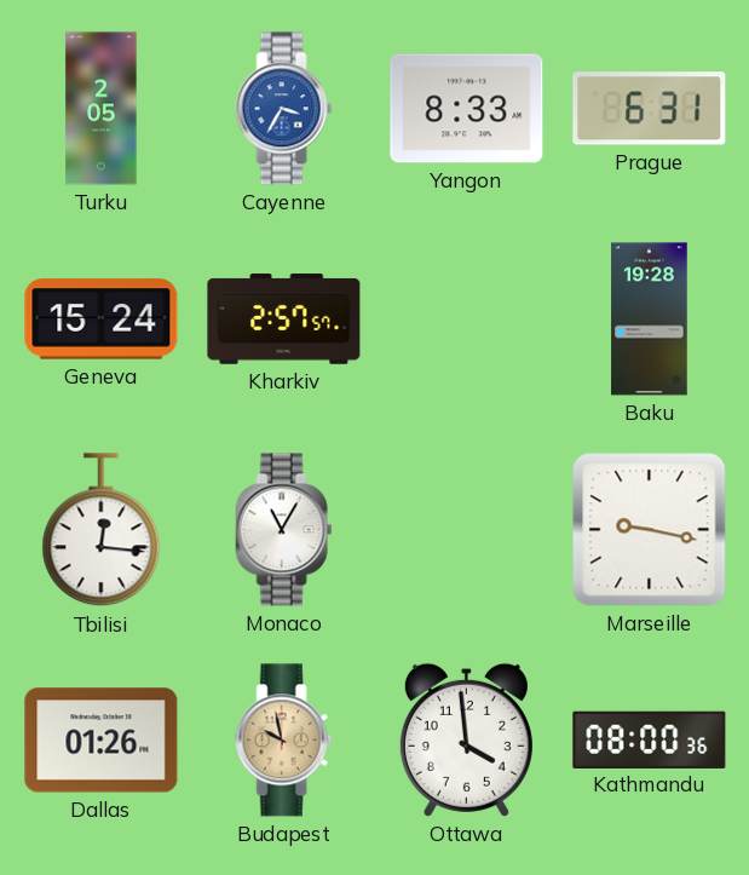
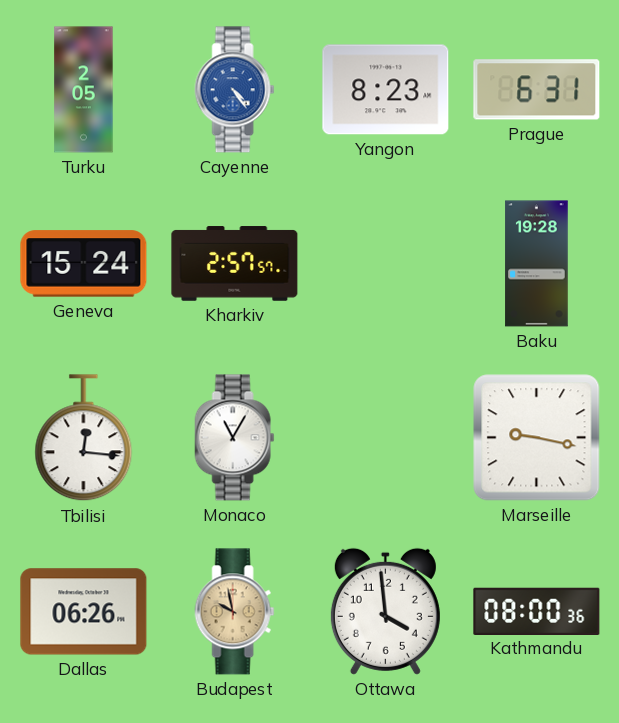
Cayenne: 3:35 -> 4:24
Yangon: 8:33 -> 8:23
Dallas: 01:26 -> 06:26
